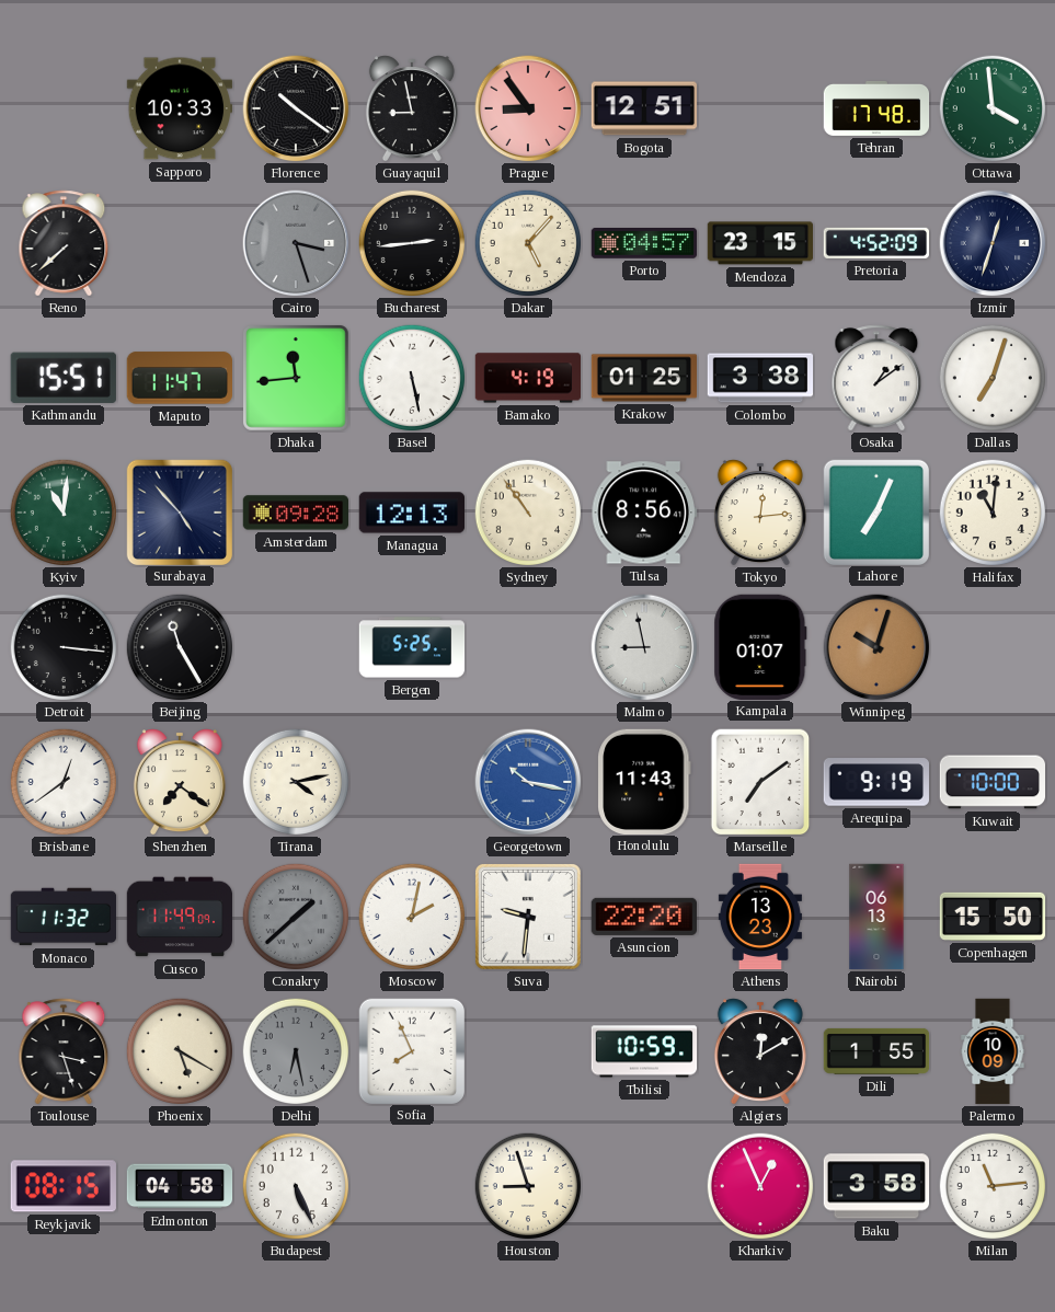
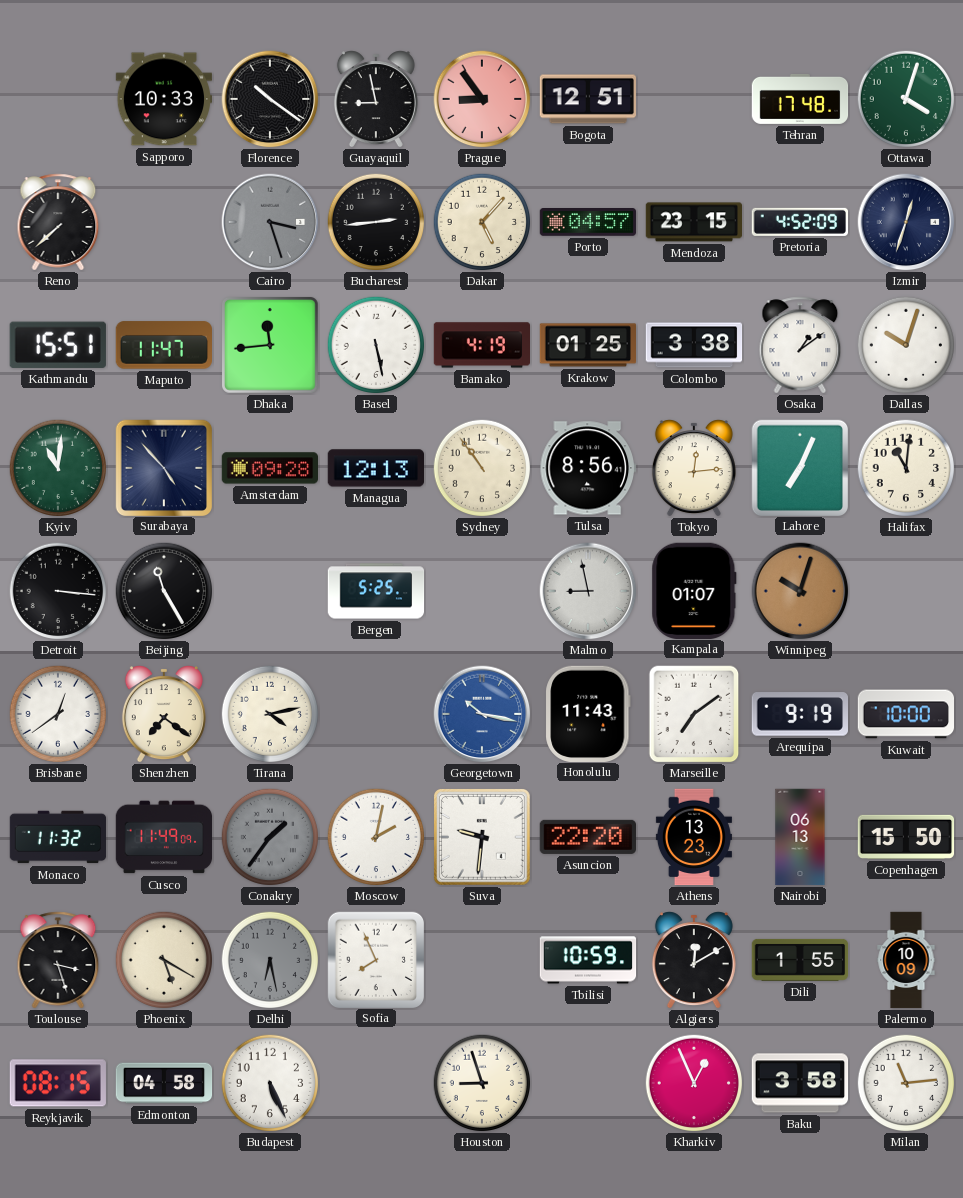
Ottawa: 3:59 -> 4:03
Dallas: 7:03 -> 10:03
Conakry: 1:38 -> 1:36
